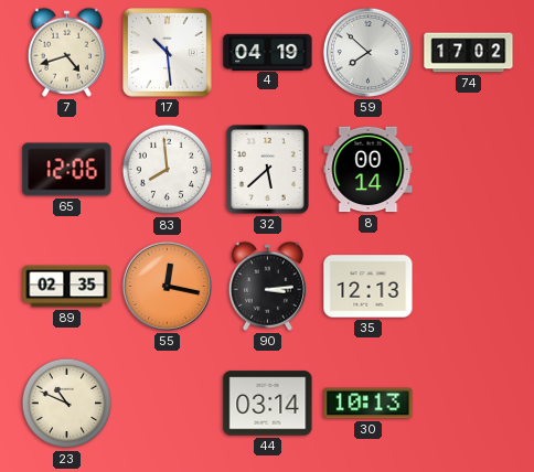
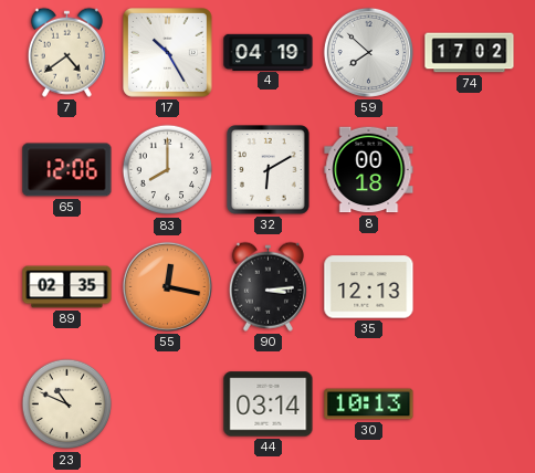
7: 4:42 -> 4:39
17: 10:29 -> 10:25
83: 7:59 -> 8:00
32: 5:38 -> 6:10
8: 00:14 -> 00:18
